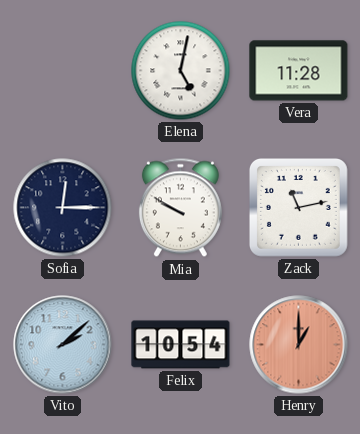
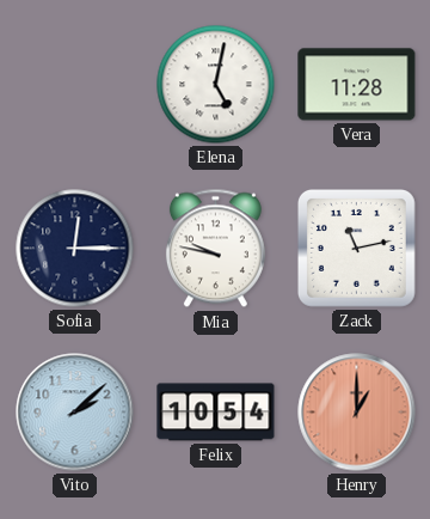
Mia: 9:50 -> 9:47
